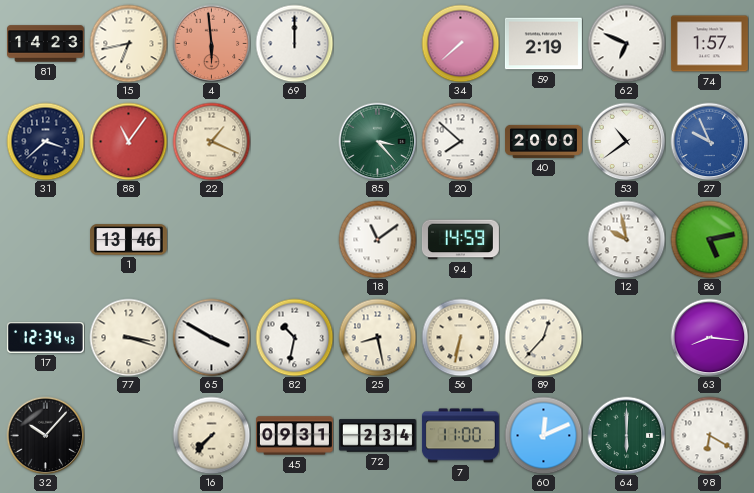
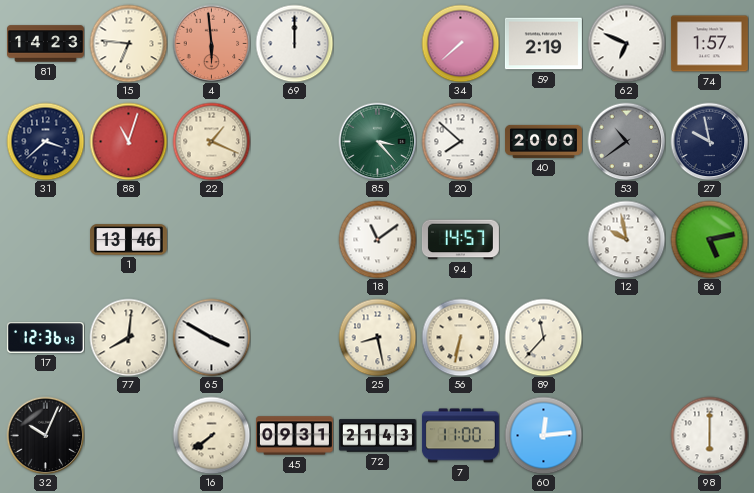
15: 6:43 -> 6:46
88: 11:06 -> 11:03
53 dial: white -> grey
27: 9:56 -> 9:58
27 dial: blue -> navy
94: 14:59 -> 14:57
17: 12:34 -> 12:36
77: 3:18 -> 8:01
82: 10:32 -> none
89: 12:37 -> 11:37
63: 8:16 -> none
32: 10:07 -> 10:04
16: 7:37 -> 7:39
72: 2:34 -> 21:43
60: 12:11 -> 12:14
64: 6:00 -> none
98: 6:20 -> 6:00
